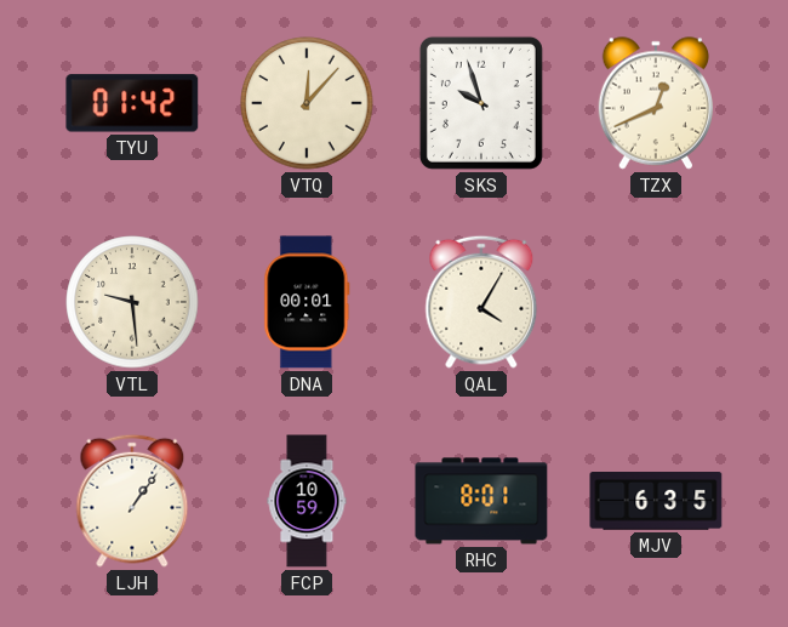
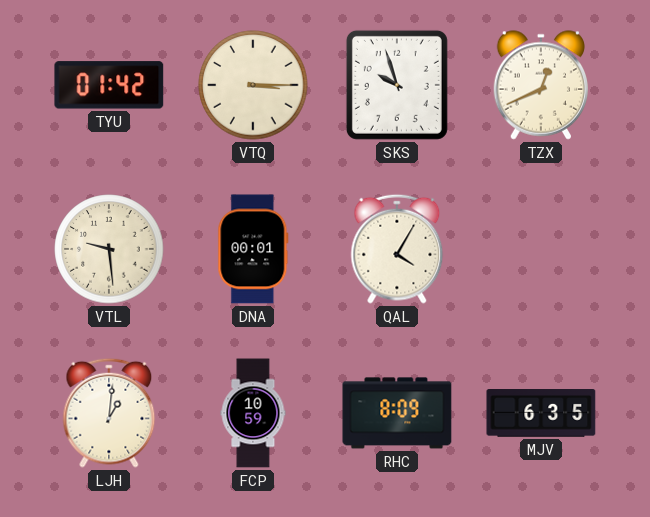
VTQ: 12:07 -> 3:15
LJH: 1:06 -> 1:01
RHC: 8:01 -> 8:09
